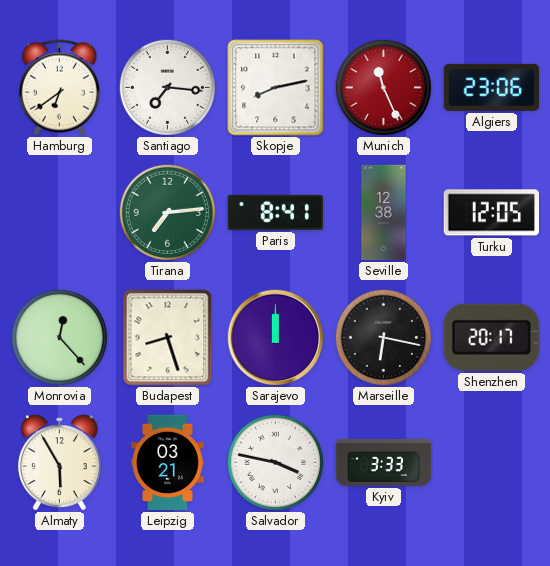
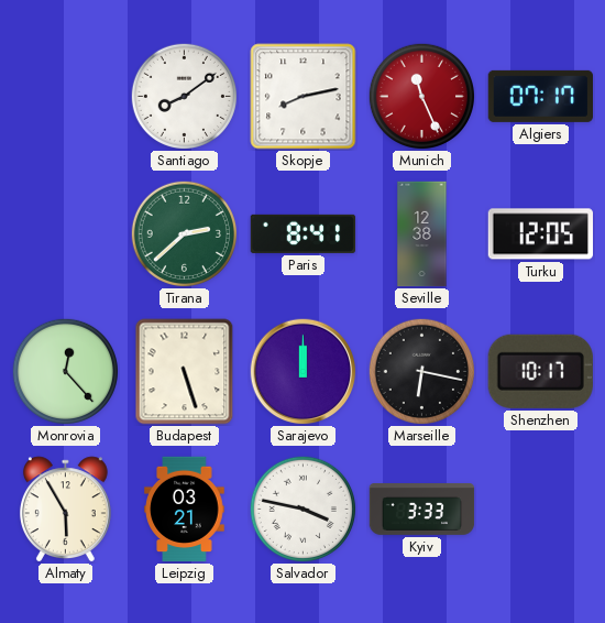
Hamburg: 6:39 -> none
Santiago: 7:16 -> 8:09
Algiers: 23:06 -> 07:17
Tirana: 7:14 -> 2:38
Budapest: 8:27 -> 5:27
Shenzhen: 20:17 -> 10:17
